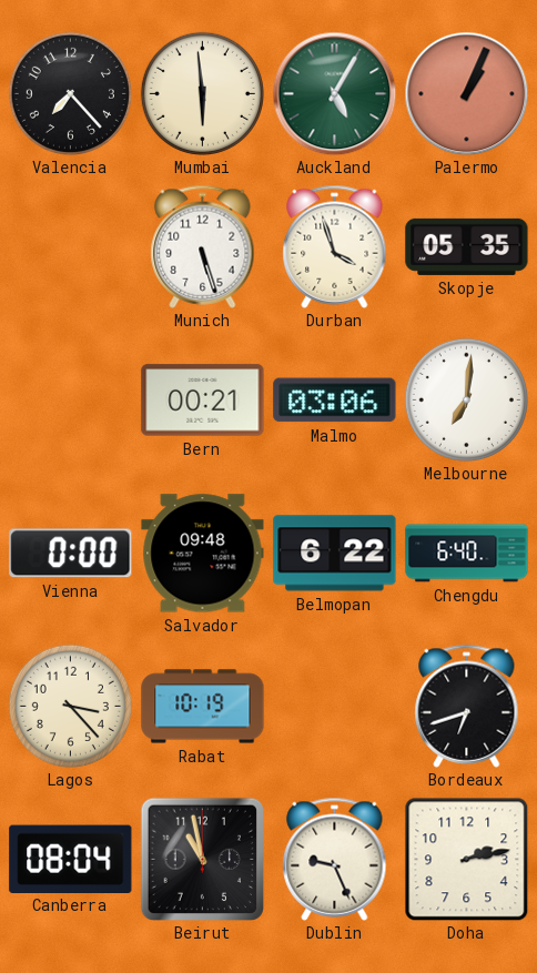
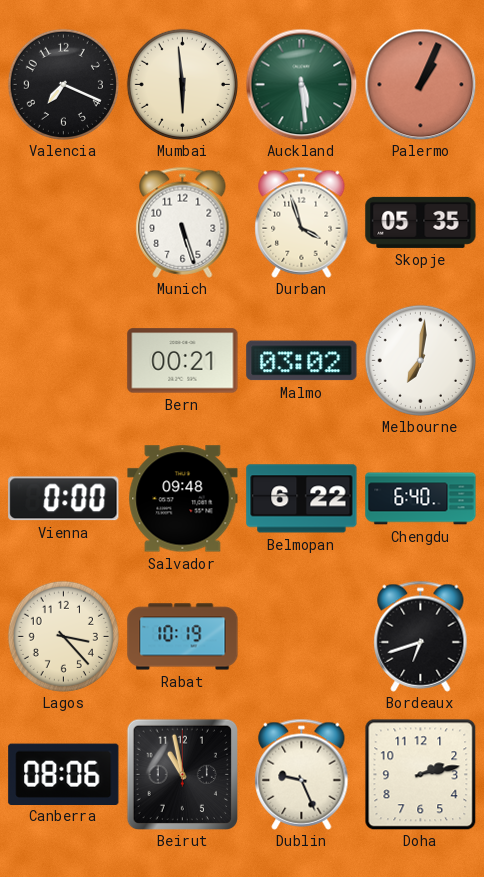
Valencia: 7:23 -> 7:19
Auckland: 5:05 -> 5:29
Malmo: 03:06 -> 03:02
Canberra: 08:04 -> 08:06
